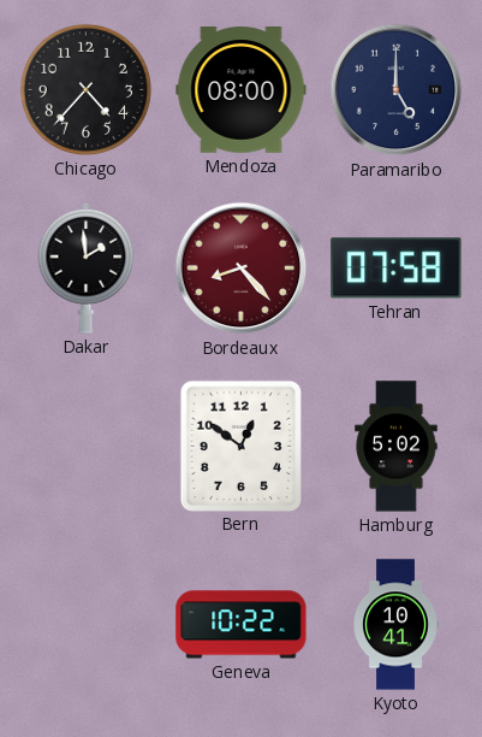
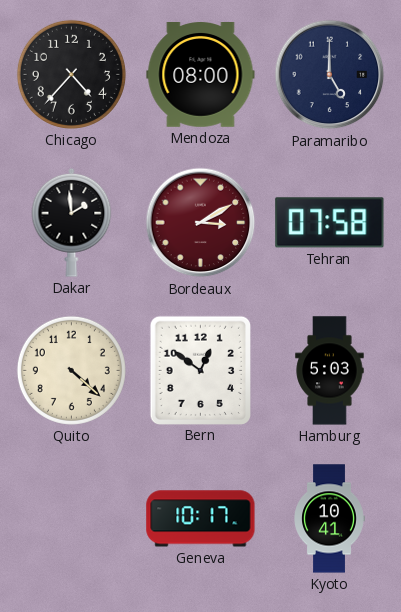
Bordeaux: 8:23 -> 3:10
Quito: none -> 4:22
Hamburg: 5:02 -> 5:03
Geneva: 10:22 -> 10:17
